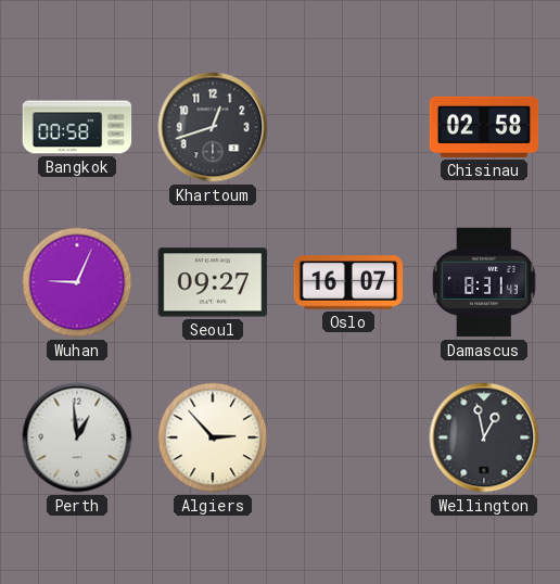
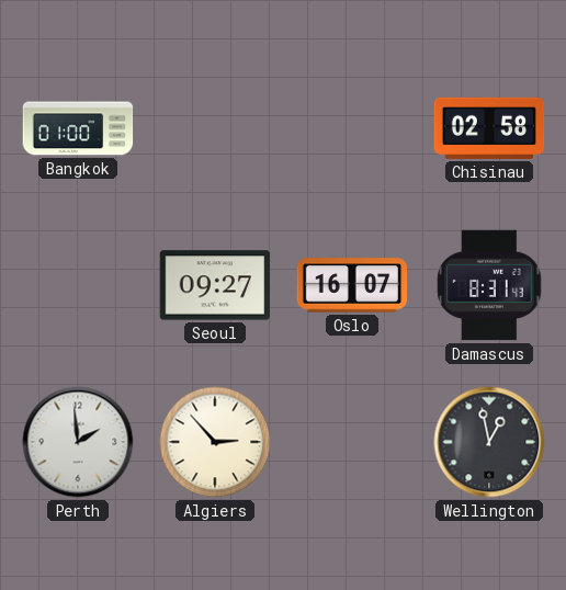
Bangkok: 00:58 -> 01:00
Khartoum: 12:42 -> none
Wuhan: 9:04 -> none
Perth: 12:59 -> 1:59
